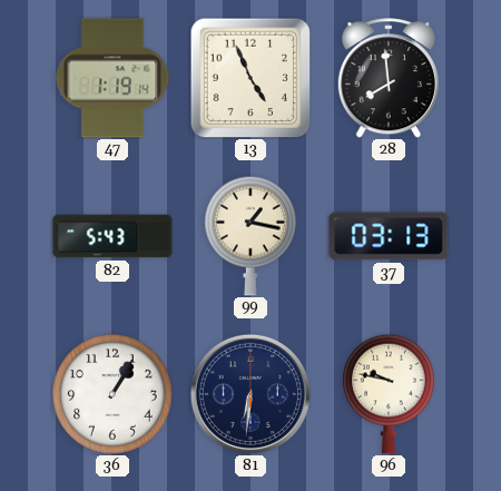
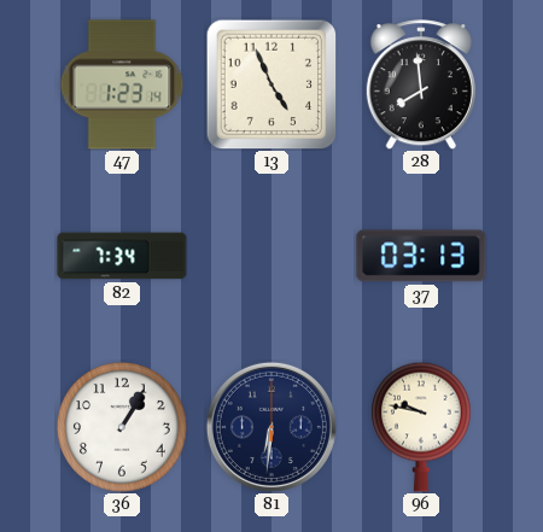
47: 1:19 -> 1:23
82: 5:43 -> 7:34
99: 1:17 -> none
